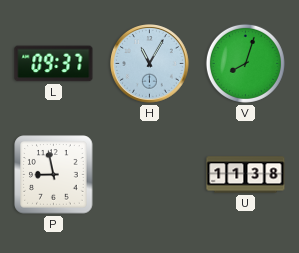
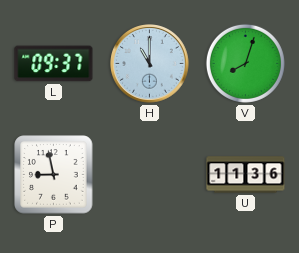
H: 11:05 -> 11:00
U: 11:38 -> 11:36
